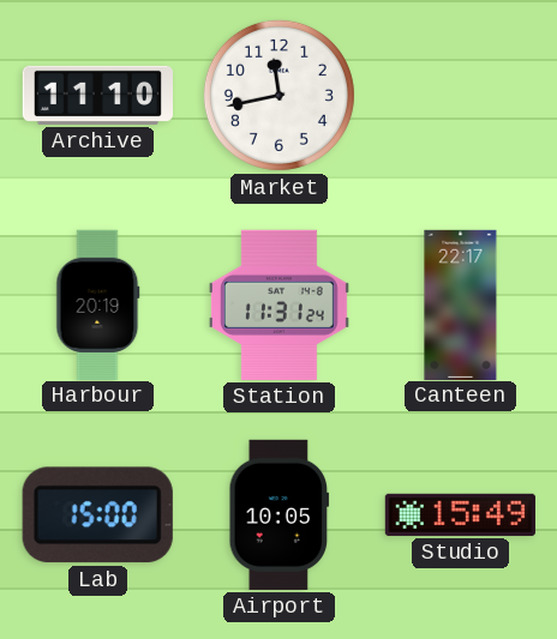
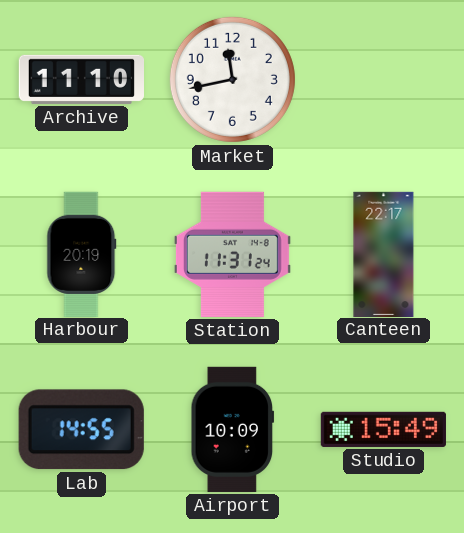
Lab: 15:00 -> 14:55
Airport: 10:05 -> 10:09
